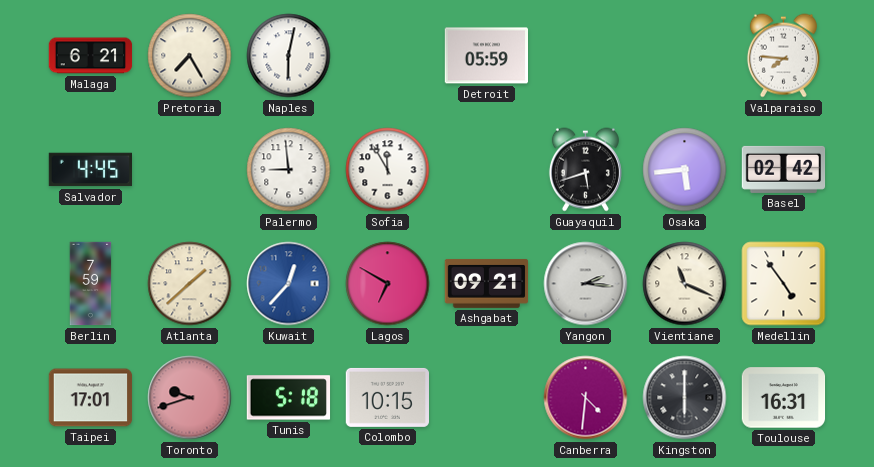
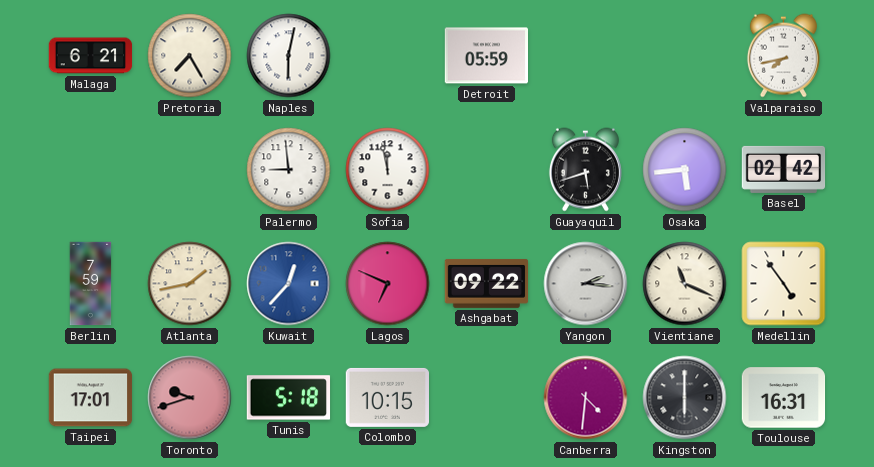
Valparaiso: 7:46 -> 7:43
Salvador: 4:45 -> none
Sofia: 11:55 -> 11:58
Atlanta: 1:38 -> 1:43
Lagos: 6:50 -> 6:49
Ashgabat: 09:21 -> 09:22
